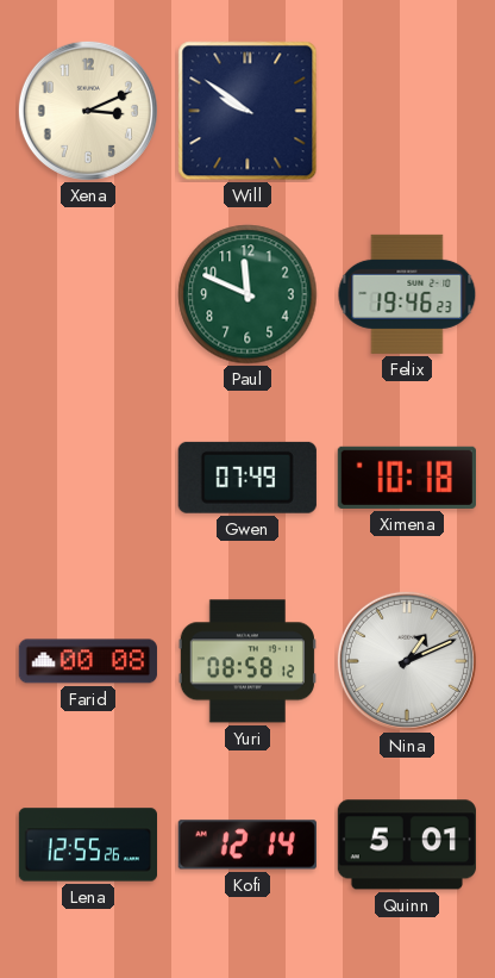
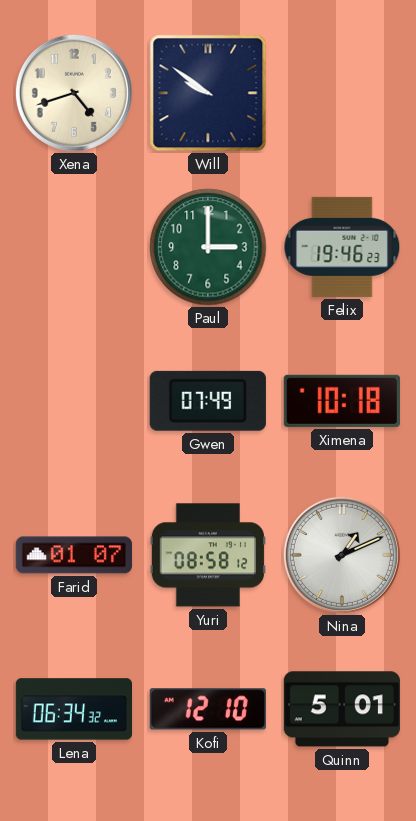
Xena: 3:11 -> 4:42
Paul: 11:49 -> 3:00
Farid: 00:08 -> 01:07
Lena: 12:55 -> 06:34
Kofi: 12:14 -> 12:10
